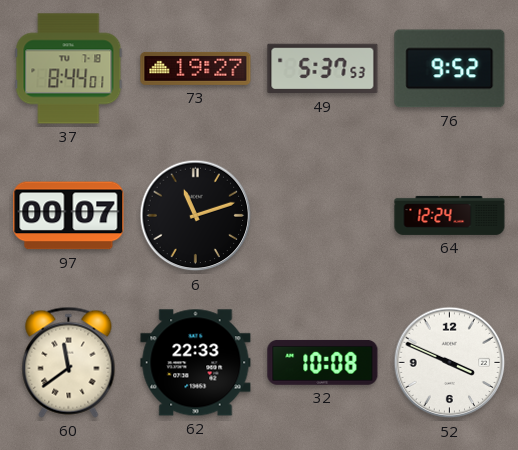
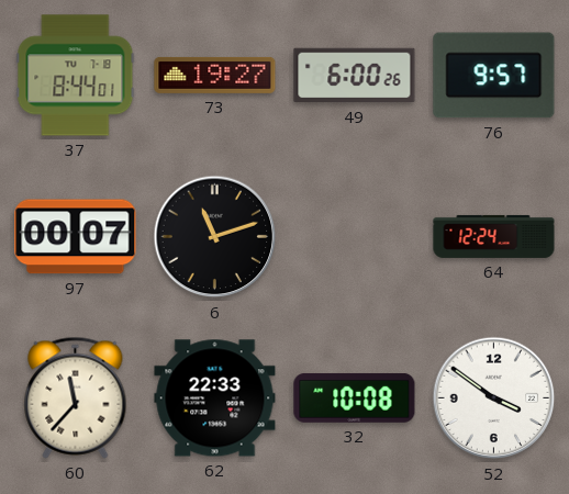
49: 5:37 -> 6:00
76: 9:52 -> 9:57
60: 11:39 -> 11:37
52: 3:49 -> 3:51
